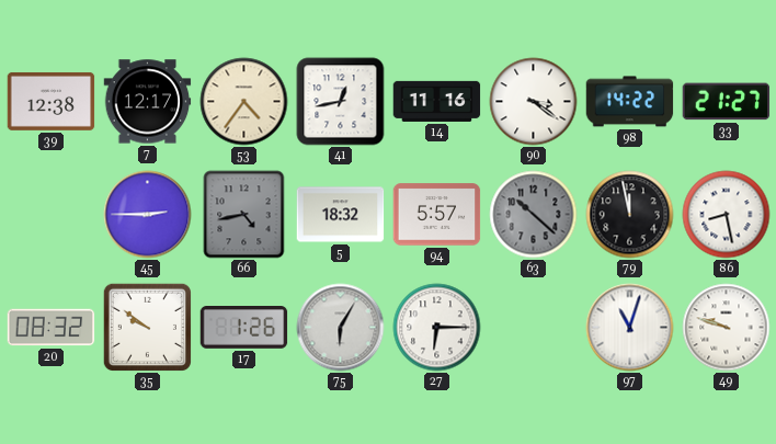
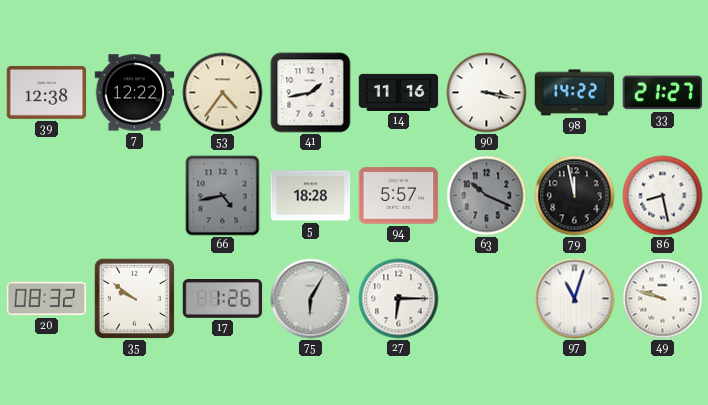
7: 12:17 -> 12:22
41: 12:43 -> 1:43
90: 3:21 -> 3:17
45: 2:45 -> none
5: 18:32 -> 18:28
63: 10:22 -> 10:19
